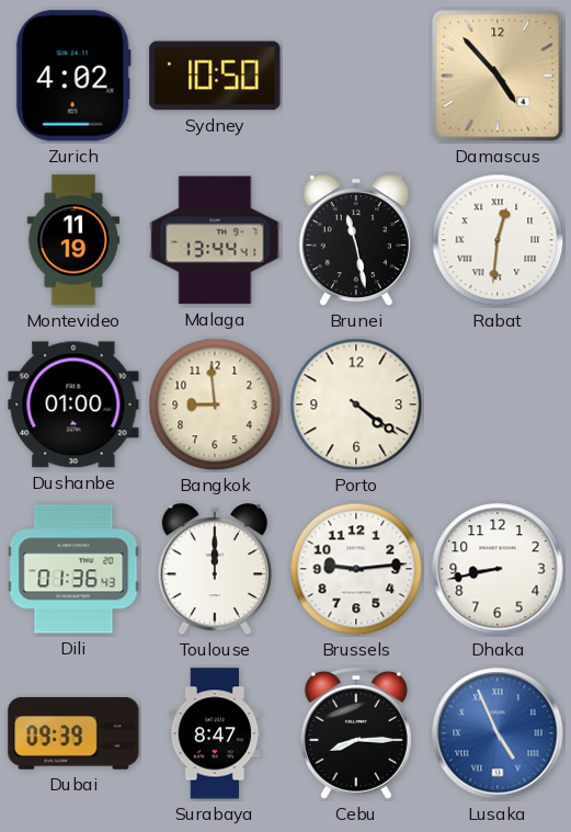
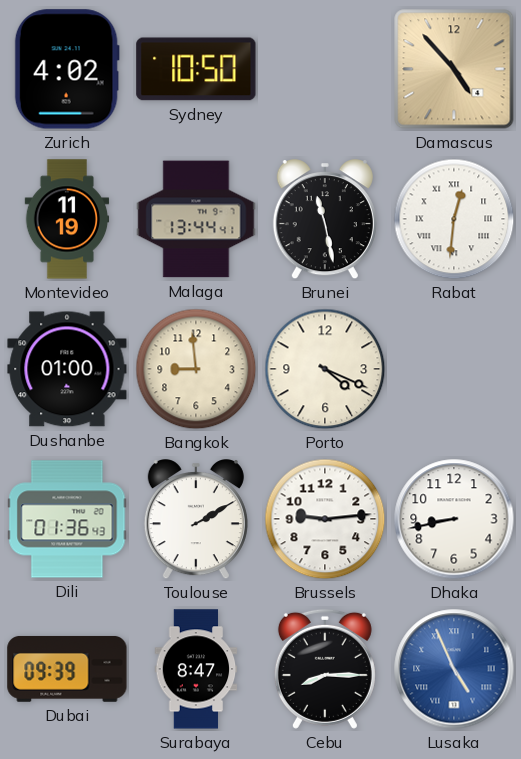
Porto: 4:21 -> 4:19
Toulouse: 12:00 -> 2:10
